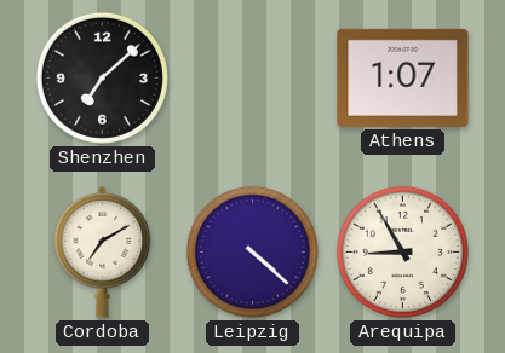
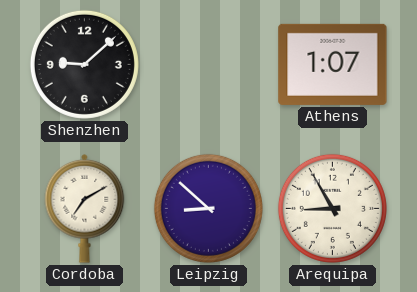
Shenzhen: 7:08 -> 9:08
Leipzig: 4:22 -> 8:52
